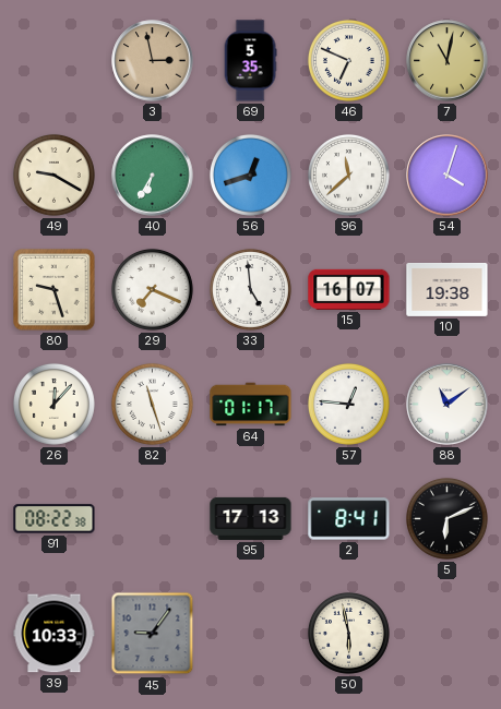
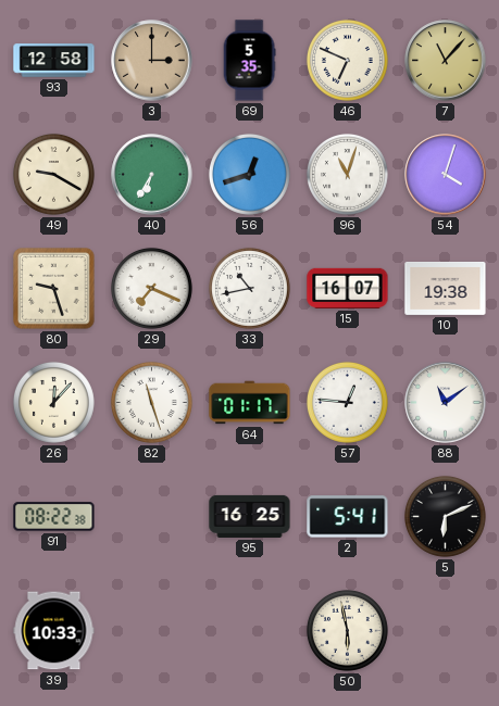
93: none -> 12:58
3: 2:58 -> 3:00
7: 11:02 -> 11:07
96: 11:38 -> 11:03
33: 4:59 -> 10:43
95: 17:13 -> 16:25
2: 8:41 -> 5:41
45: 9:06 -> none
